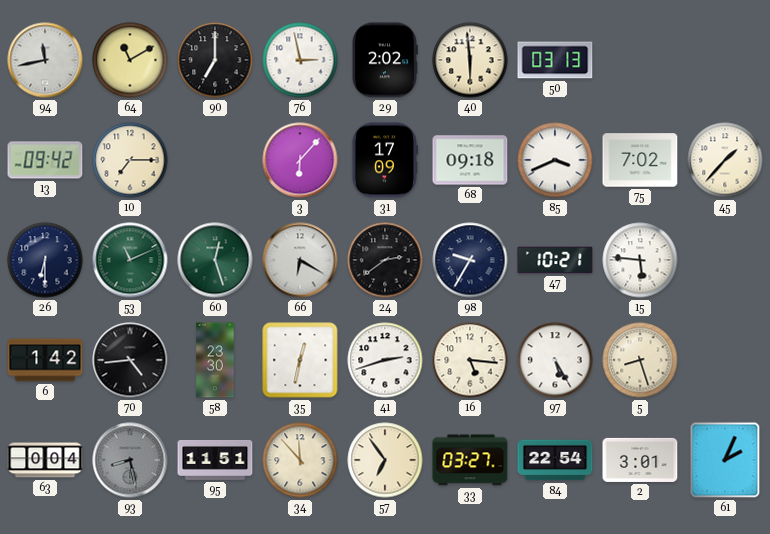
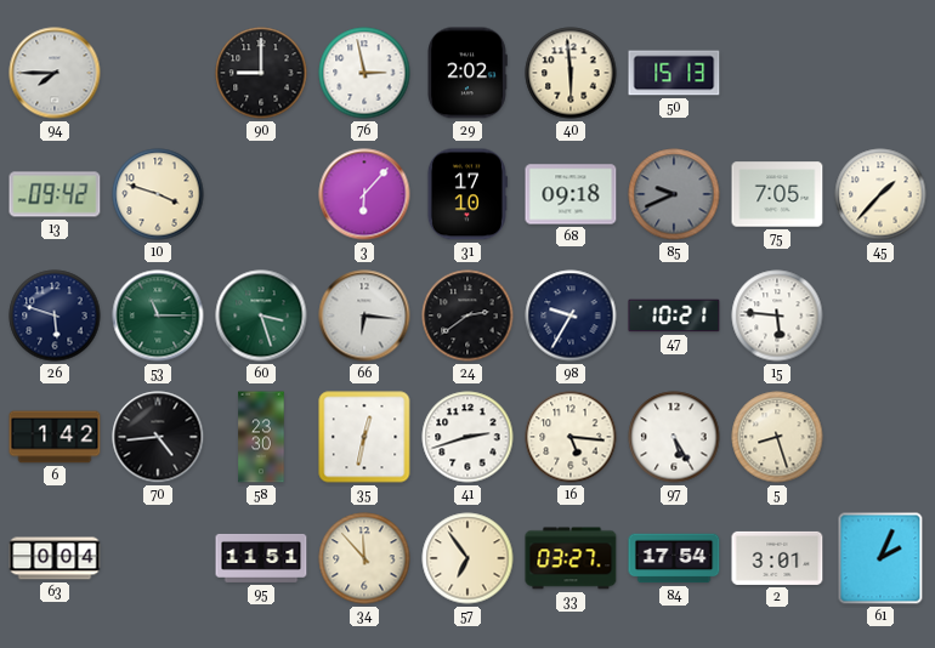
94: 11:43 -> 7:45
64: 11:10 -> none
90: 7:00 -> 9:00
50: 03:13 -> 15:13
10: 7:15 -> 3:48
31: 17:09 -> 17:10
85: 3:41 -> 9:41
85 dial: white -> grey
75: 7:02 -> 7:05
26: 6:30 -> 5:48
53: 11:11 -> 11:15
60: 12:27 -> 3:27
66: 6:20 -> 6:16
93: 8:28 -> none
84: 22:54 -> 17:54
